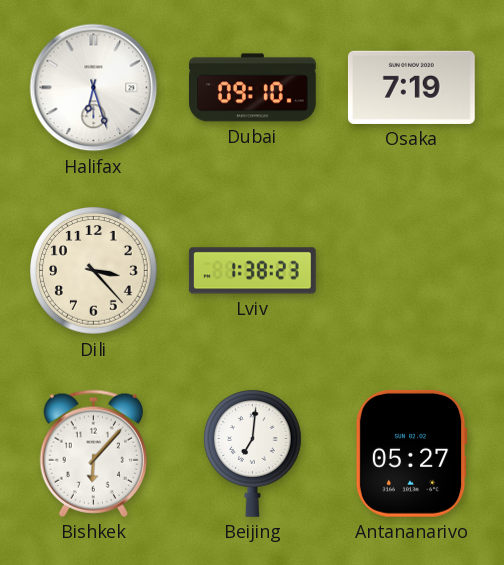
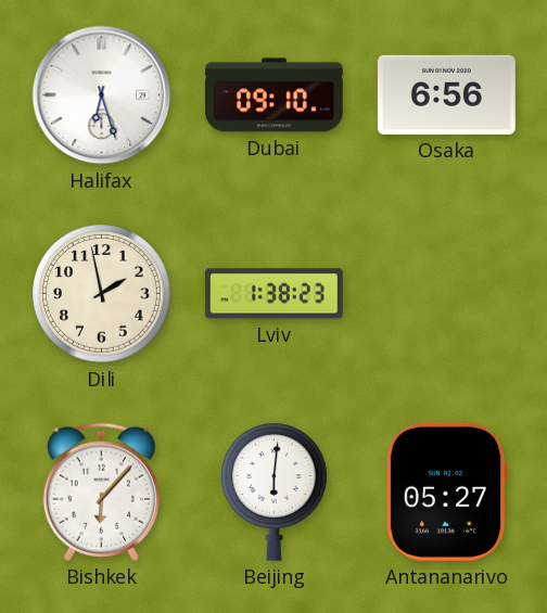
Osaka: 7:19 -> 6:56
Dili: 3:23 -> 1:58
Beijing: 7:01 -> 6:01
